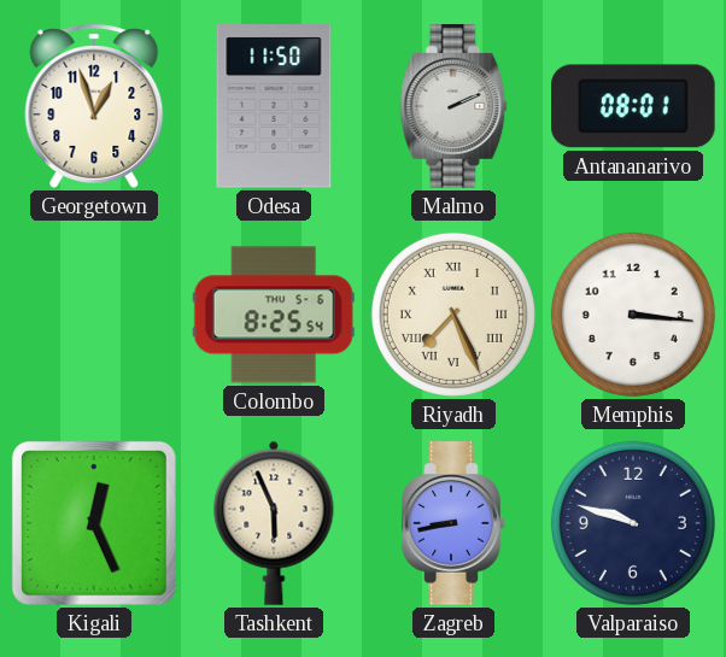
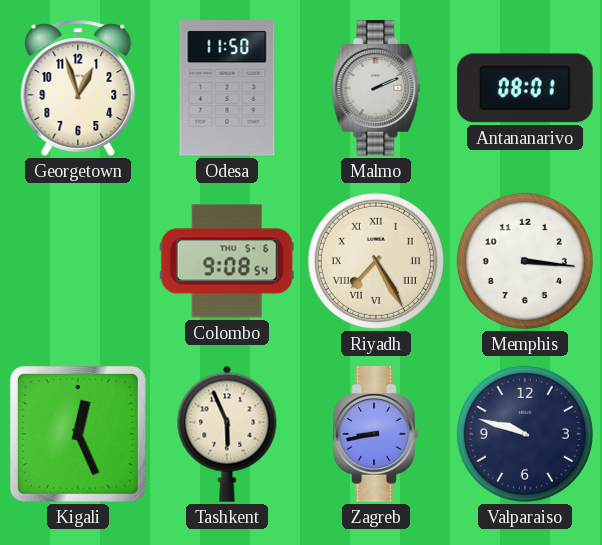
Colombo: 8:25 -> 9:08
Riyadh: 7:26 -> 7:25
